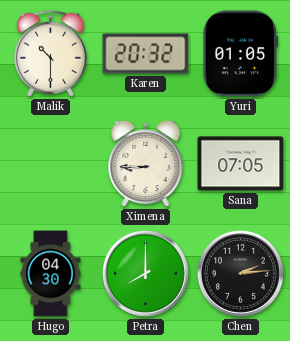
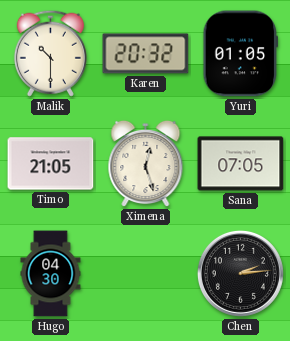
Timo: none -> 21:05
Ximena: 8:45 -> 12:27
Petra: 8:00 -> none
